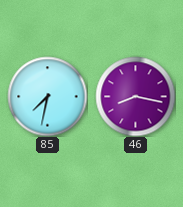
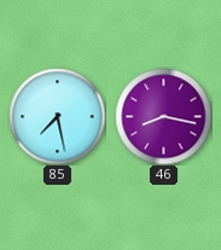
85: 7:32 -> 7:28
